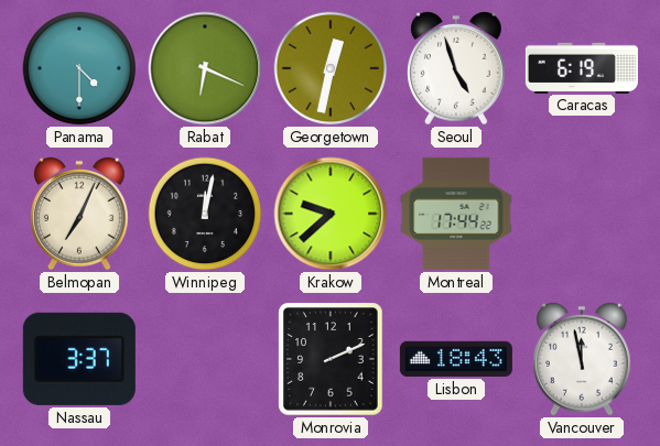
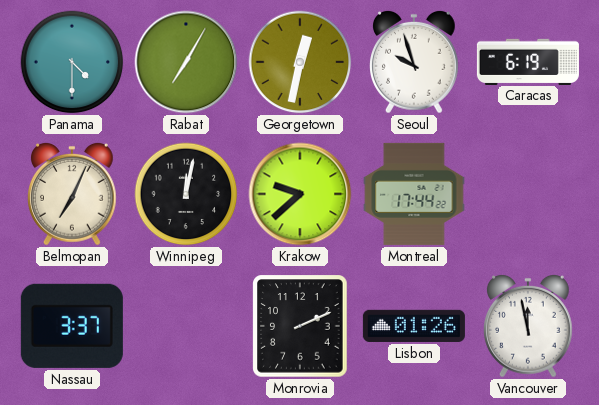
Rabat: 6:19 -> 7:05
Seoul: 4:57 -> 9:57
Lisbon: 18:43 -> 01:26
